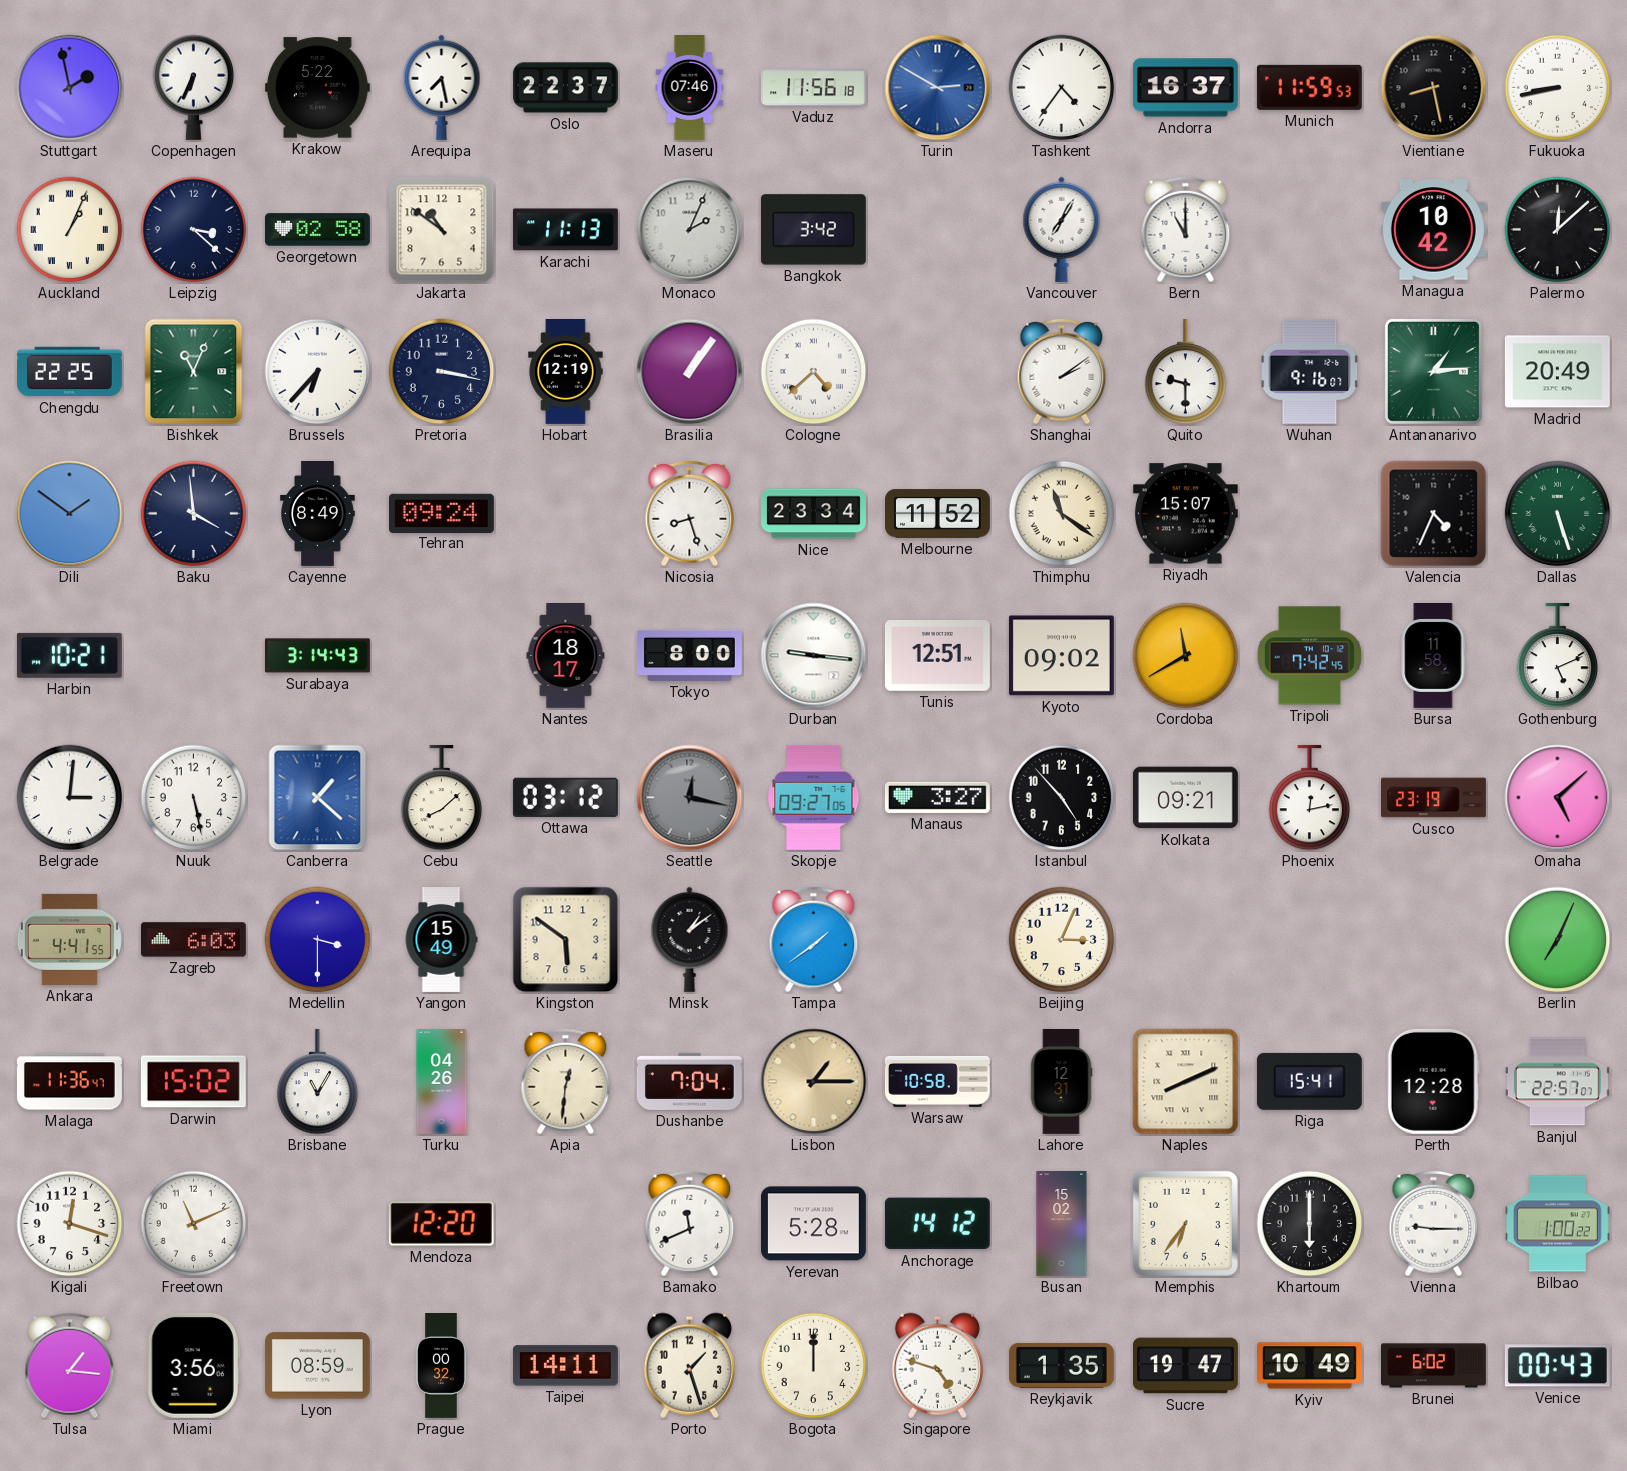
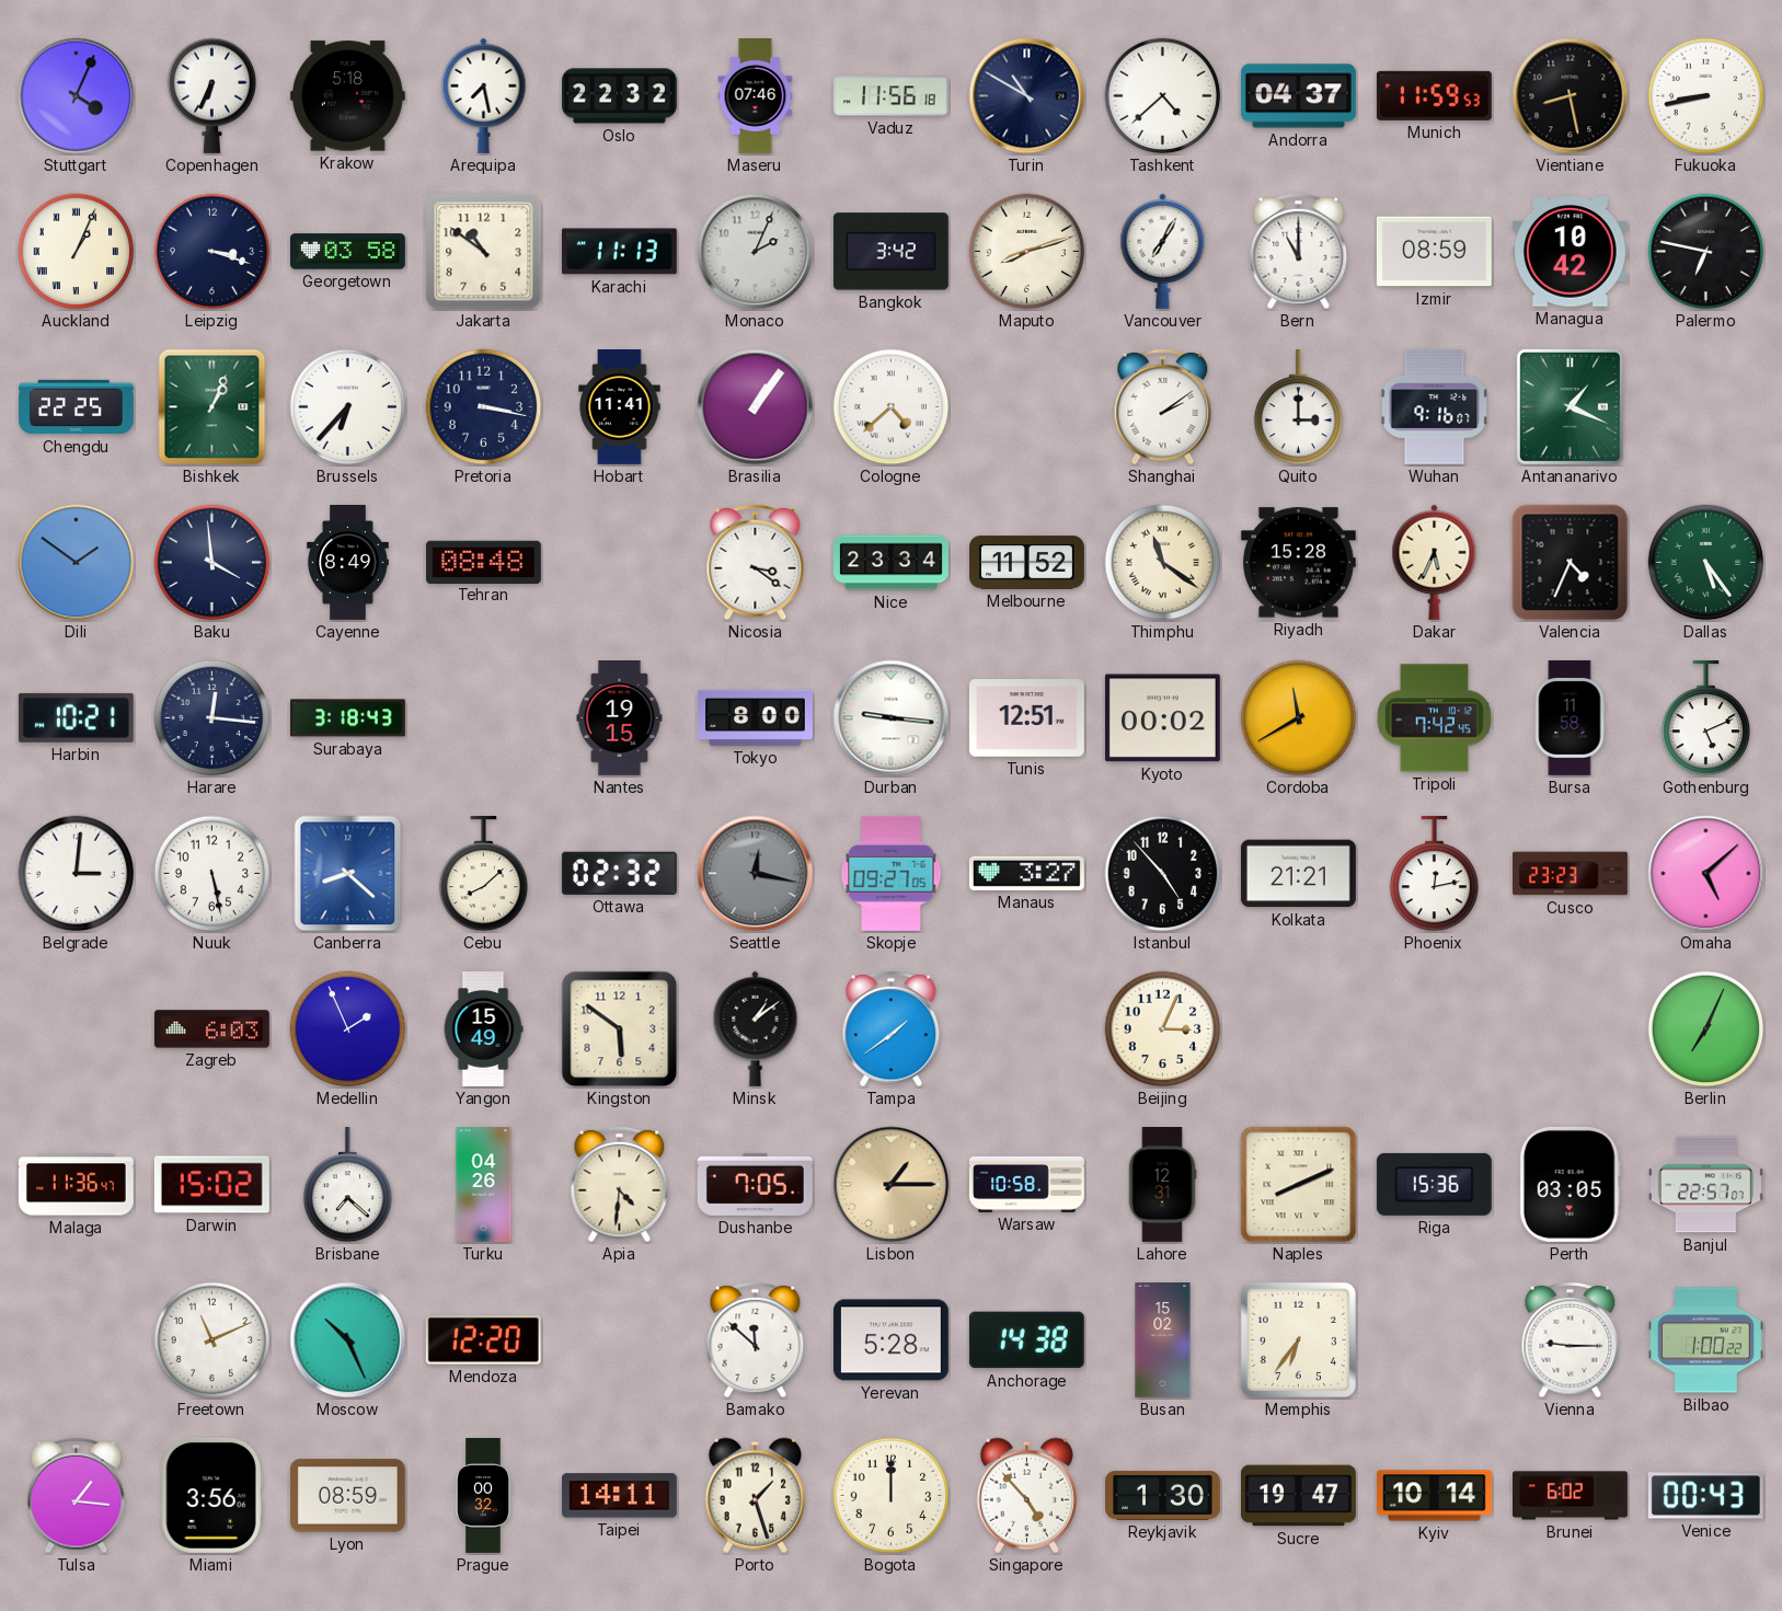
Stuttgart: 1:58 -> 4:04
Krakow: 5:22 -> 5:18
Oslo: 22:37 -> 22:32
Turin: 2:50 -> 10:50
Turin dial: blue -> navy
Tashkent: 4:36 -> 4:38
Andorra: 16:37 -> 04:37
Leipzig: 3:22 -> 3:18
Georgetown: 02:58 -> 03:58
Maputo: none -> 8:12
Izmir: none -> 08:59
Palermo: 12:08 -> 6:47
Bishkek: 11:04 -> 1:04
Hobart: 12:19 -> 11:41
Quito: 9:30 -> 3:00
Antananarivo: 1:14 -> 1:19
Madrid: 20:49 -> none
Tehran: 09:24 -> 08:48
Nicosia: 8:27 -> 3:21
Riyadh: 15:07 -> 15:28
Dakar: none -> 5:34
Dallas: 5:27 -> 5:24
Harare: none -> 12:16
Surabaya: 3:14 -> 3:18
Nantes: 18:17 -> 19:15
Kyoto: 09:02 -> 00:02
Canberra: 1:22 -> 8:22
Ottawa: 03:12 -> 02:32
Kolkata: 09:21 -> 21:21
Cusco: 23:19 -> 23:23
Ankara: 4:41 -> none
Medellin: 3:30 -> 1:56
Brisbane: 11:05 -> 7:22
Apia: 12:31 -> 4:31
Dushanbe: 7:04 -> 7:05
Riga: 15:41 -> 15:36
Perth: 12:28 -> 03:05
Kigali: 12:18 -> none
Moscow: none -> 10:26
Bamako: 11:41 -> 11:52
Anchorage: 14:12 -> 14:38
Khartoum: 6:00 -> none
Singapore: 4:48 -> 4:53
Reykjavik: 1:35 -> 1:30
Kyiv: 10:49 -> 10:14
